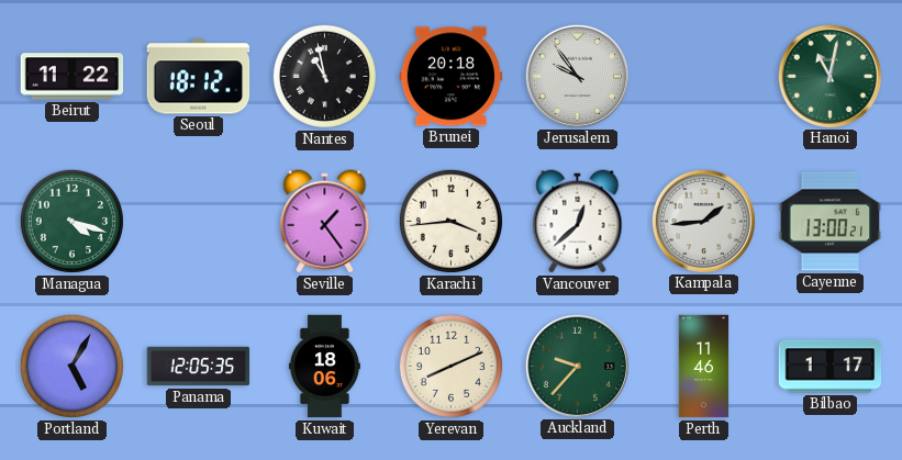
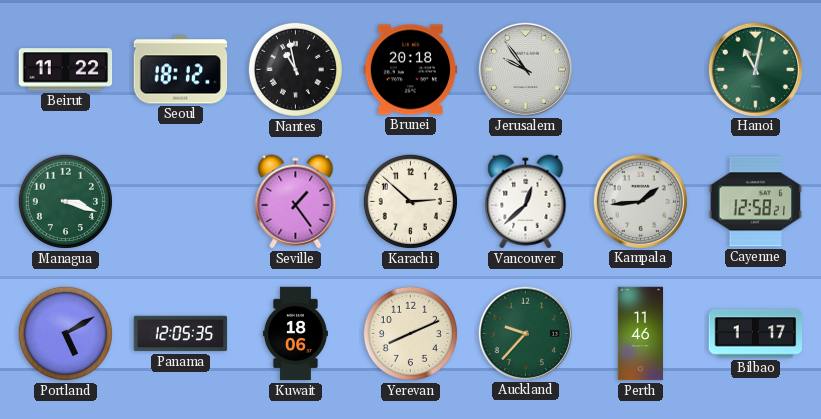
Managua: 4:18 -> 3:18
Karachi: 3:44 -> 2:52
Cayenne: 13:00 -> 12:58
Portland: 5:05 -> 5:10
